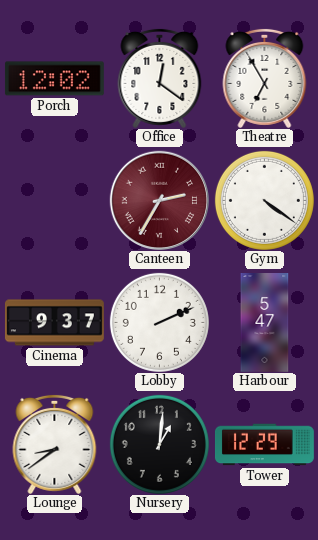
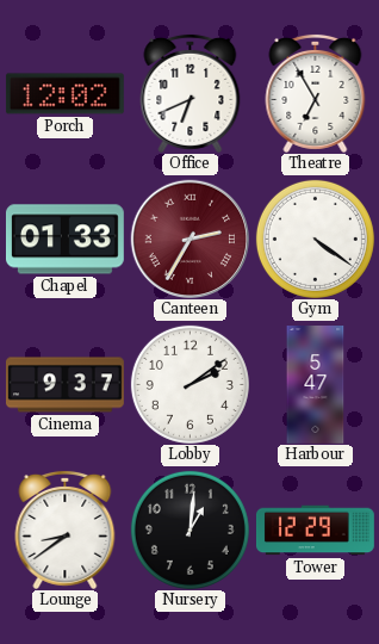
Office: 12:21 -> 6:41
Chapel: none -> 01:33
Lobby: 2:11 -> 2:09
